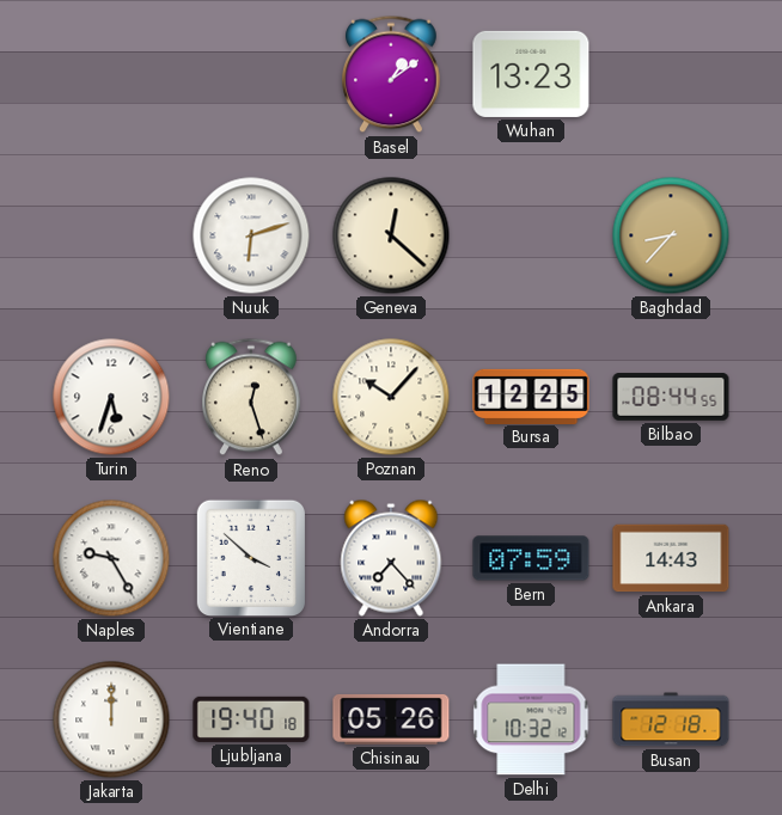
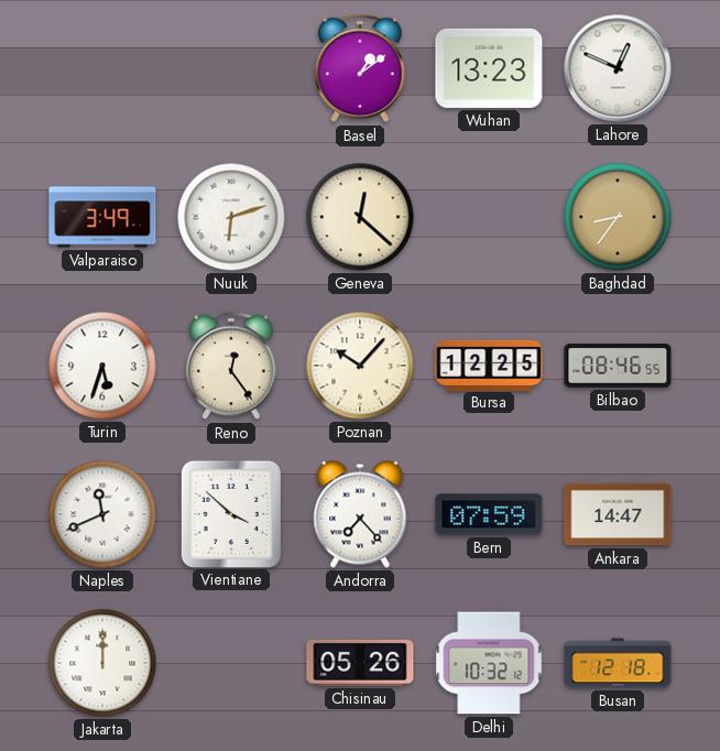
Lahore: none -> 12:49
Valparaiso: none -> 3:49
Baghdad: 8:37 -> 8:36
Reno: 12:27 -> 12:24
Bilbao: 08:44 -> 08:46
Naples: 9:25 -> 11:41
Ankara: 14:43 -> 14:47
Ljubljana: 19:40 -> none
